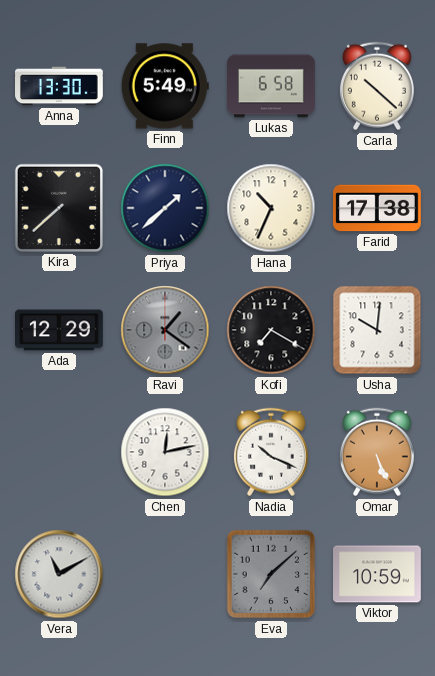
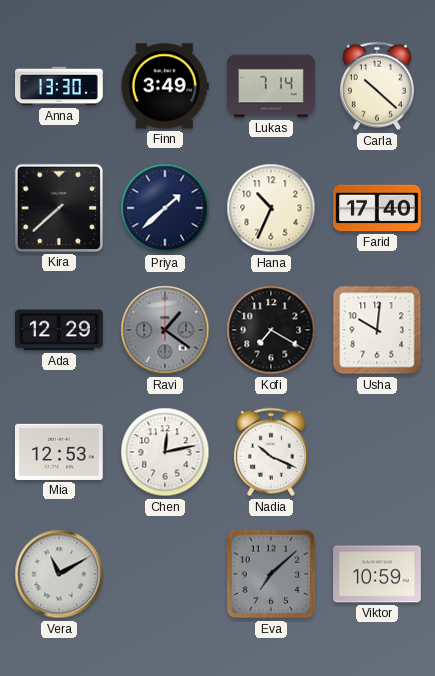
Finn: 5:49 -> 3:49
Lukas: 6:58 -> 7:14
Farid: 17:38 -> 17:40
Mia: none -> 12:53
Omar: 5:26 -> none
